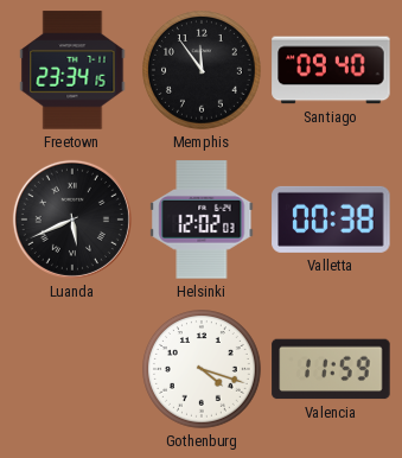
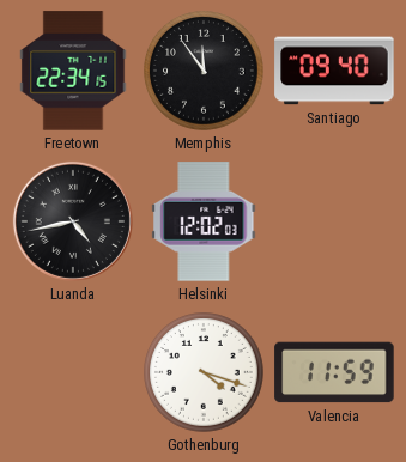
Freetown: 23:34 -> 22:34
Luanda: 5:41 -> 4:43
Valletta: 00:38 -> none
